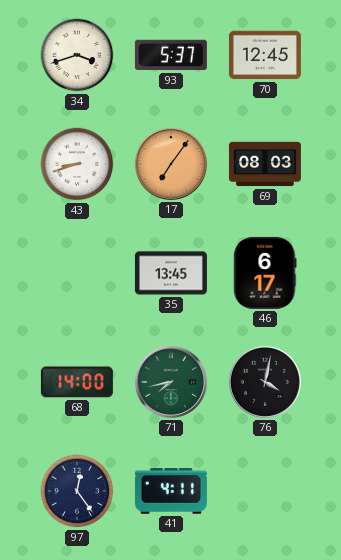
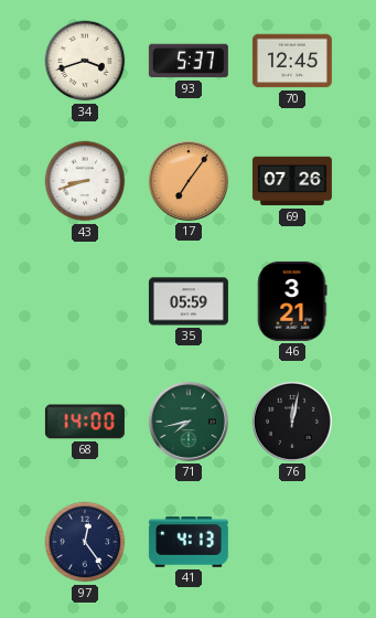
69: 08:03 -> 07:26
35: 13:45 -> 05:59
46: 6:17 -> 3:21
76: 4:02 -> 12:02
41: 4:11 -> 4:13
